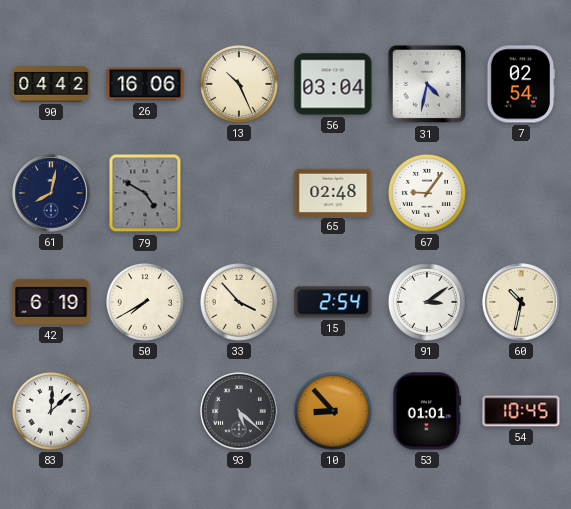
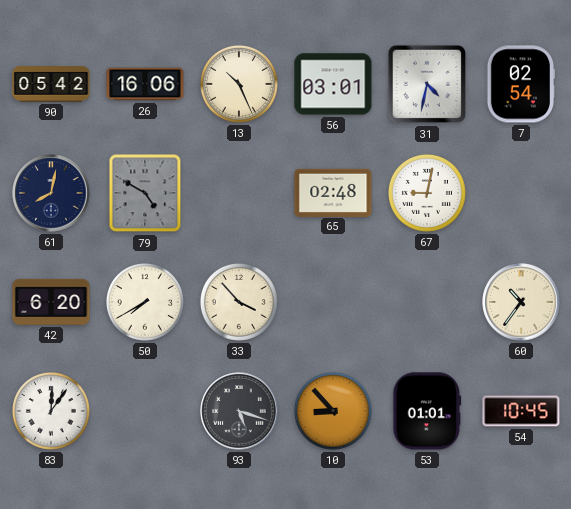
90: 04:42 -> 05:42
56: 03:04 -> 03:01
67: 9:06 -> 9:02
42: 6:19 -> 6:20
15: 2:54 -> none
91: 3:09 -> none
60: 10:32 -> 10:36
83: 12:08 -> 12:06
93: 5:22 -> 5:18
